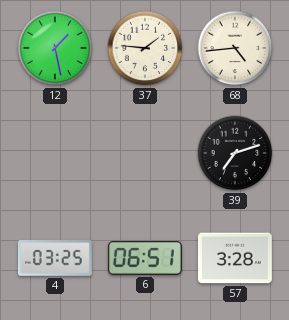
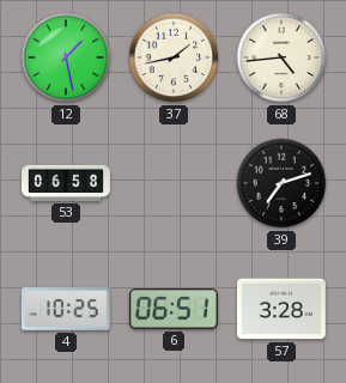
37: 1:46 -> 1:43
53: none -> 06:58
4: 03:25 -> 10:25
